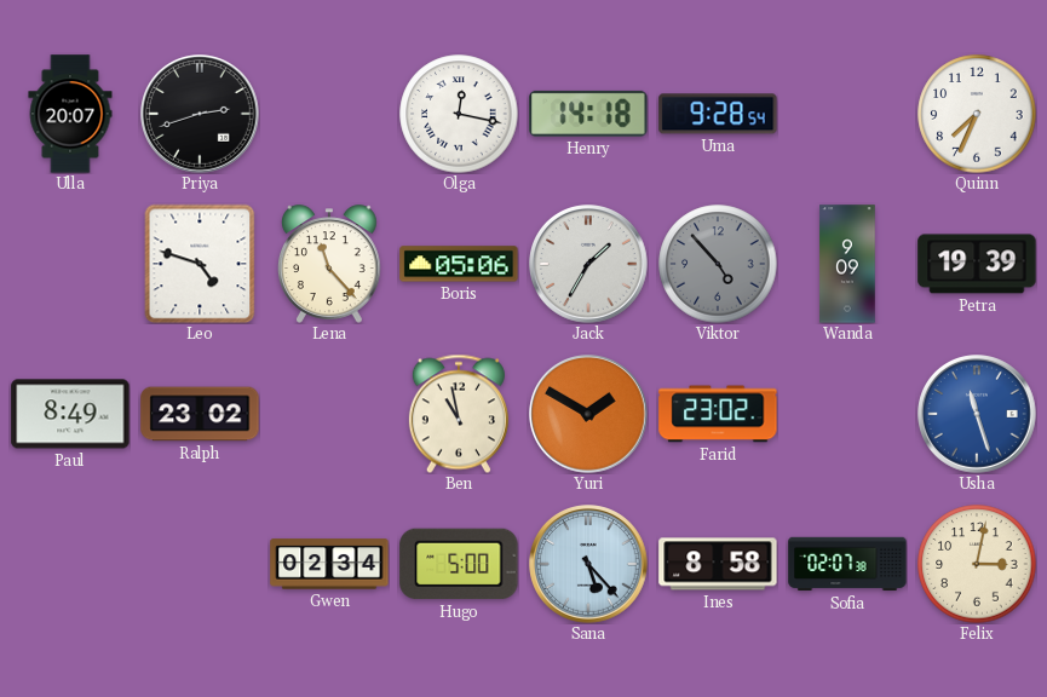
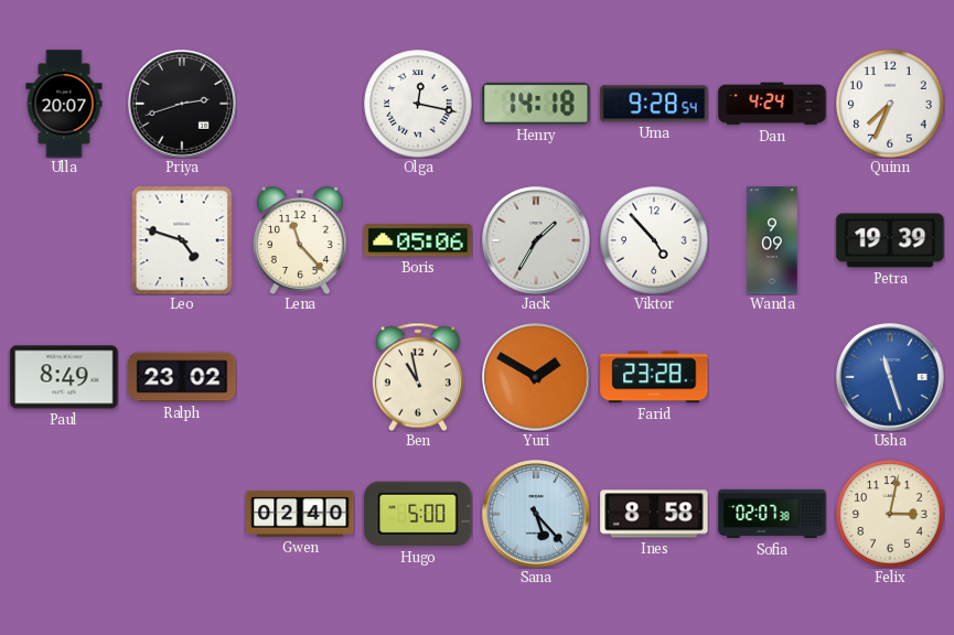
Dan: none -> 4:24
Viktor dial: grey -> white
Farid: 23:02 -> 23:28
Gwen: 02:34 -> 02:40
